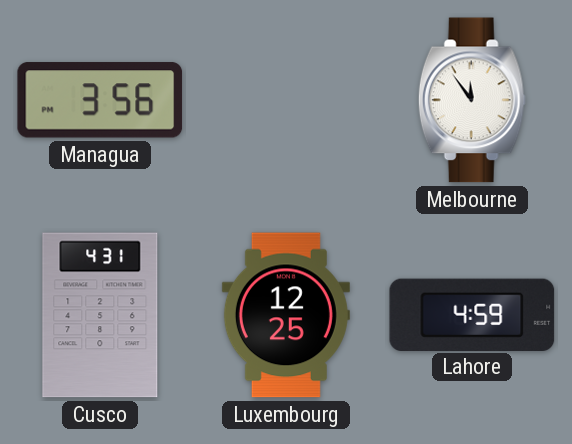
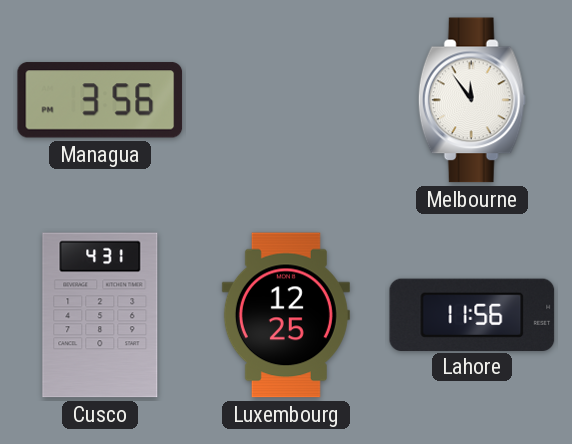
Lahore: 4:59 -> 11:56
